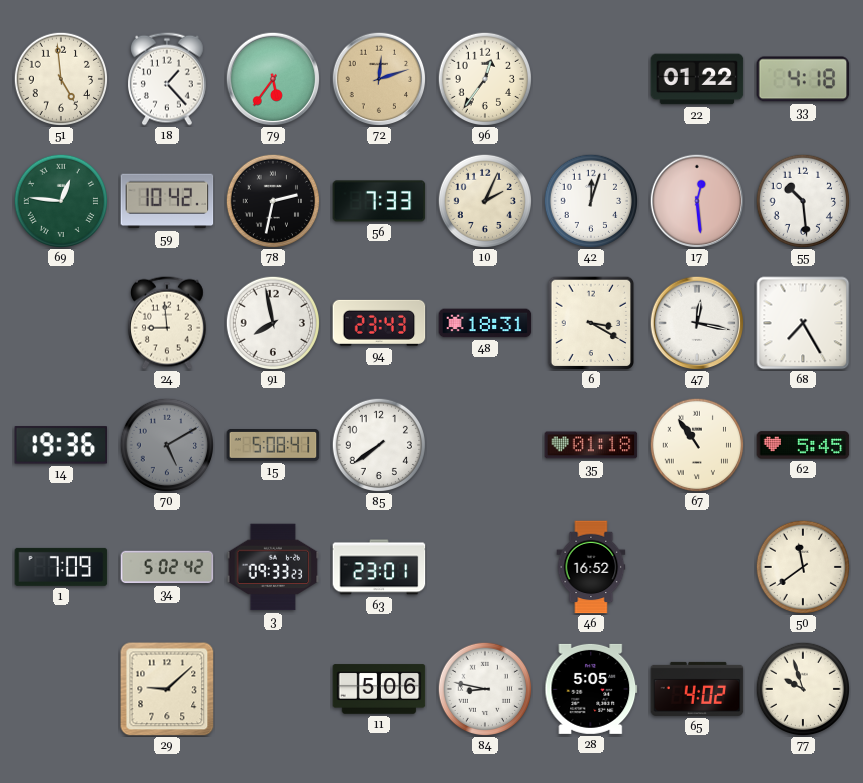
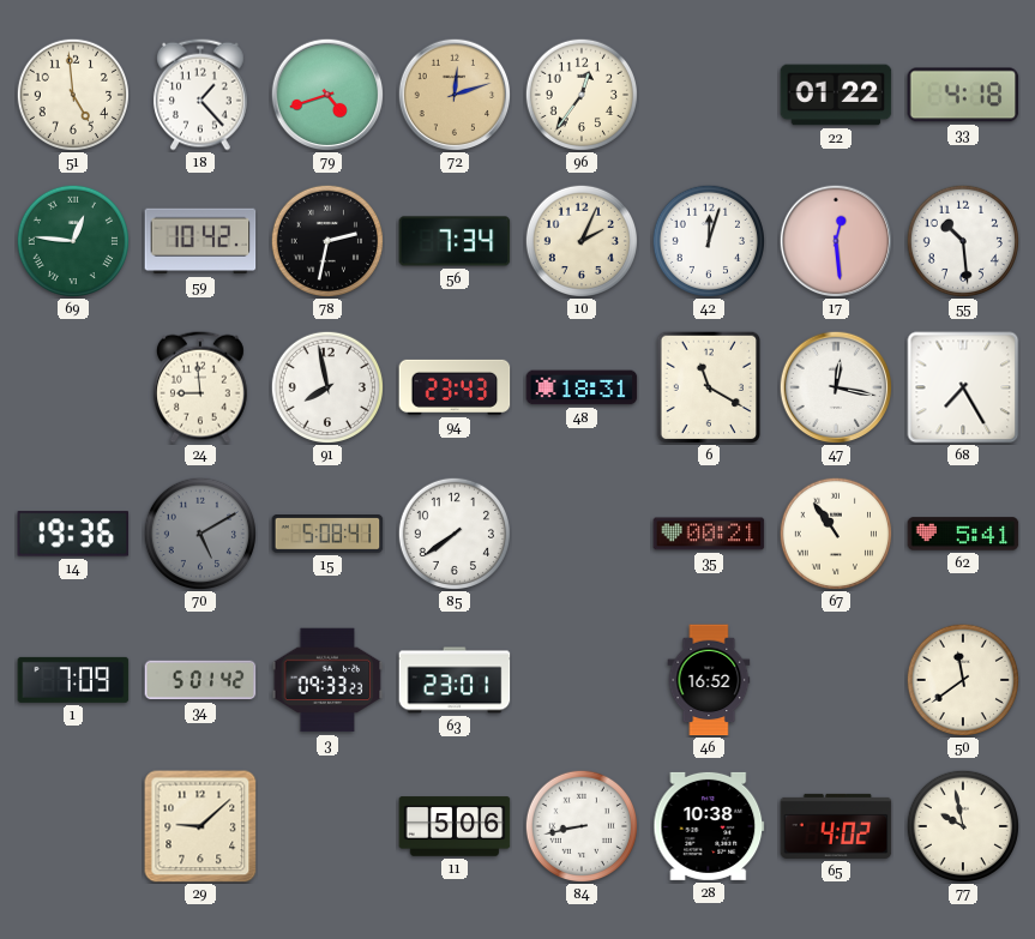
79: 5:36 -> 4:42
56: 7:33 -> 7:34
6: 3:20 -> 11:20
35: 01:18 -> 00:21
62: 5:45 -> 5:41
34: 5:02 -> 5:01
84: 8:47 -> 8:43
28: 5:05 -> 10:38
77: 9:57 -> 9:58
